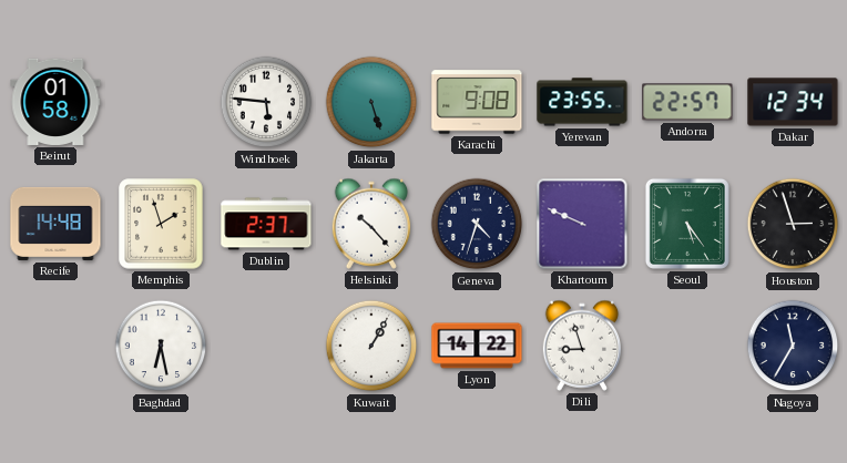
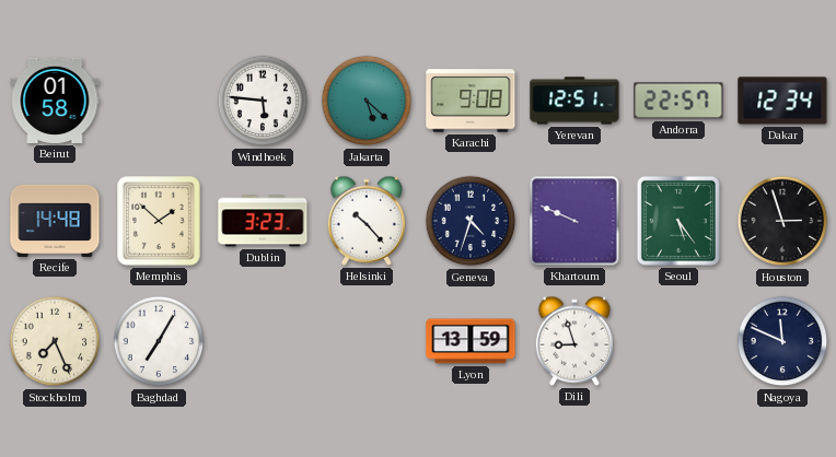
Jakarta: 5:27 -> 5:22
Yerevan: 23:55 -> 12:51
Memphis: 1:57 -> 1:52
Dublin: 2:37 -> 3:23
Stockholm: none -> 7:26
Baghdad: 6:28 -> 7:05
Kuwait: 1:05 -> none
Lyon: 14:22 -> 13:59
Nagoya: 11:35 -> 11:49
